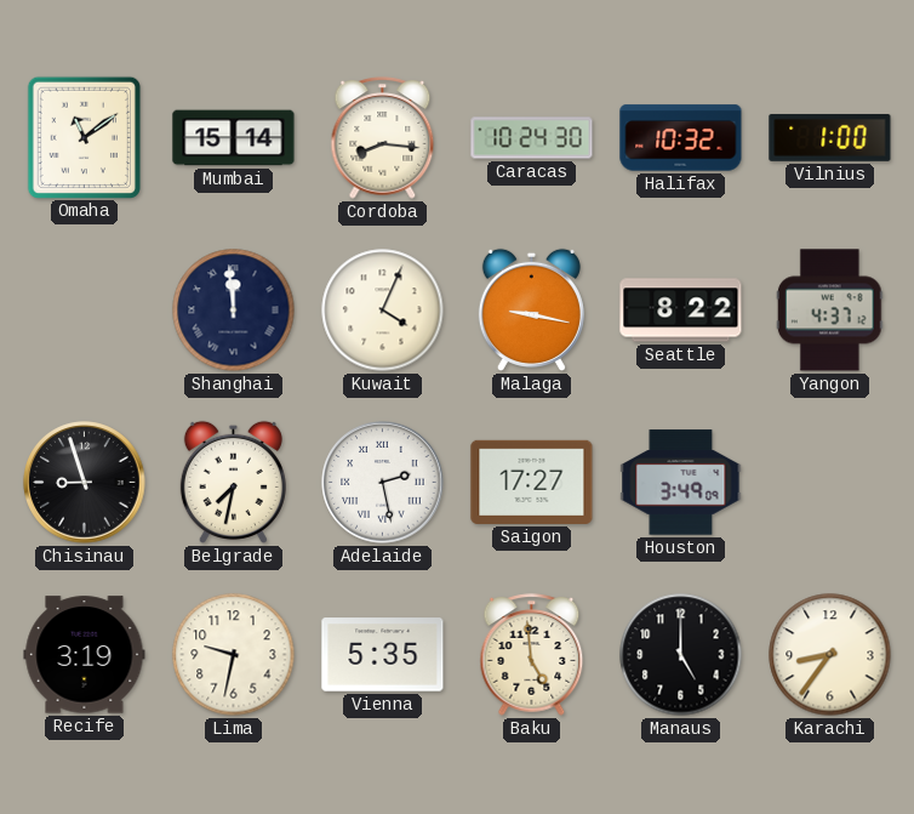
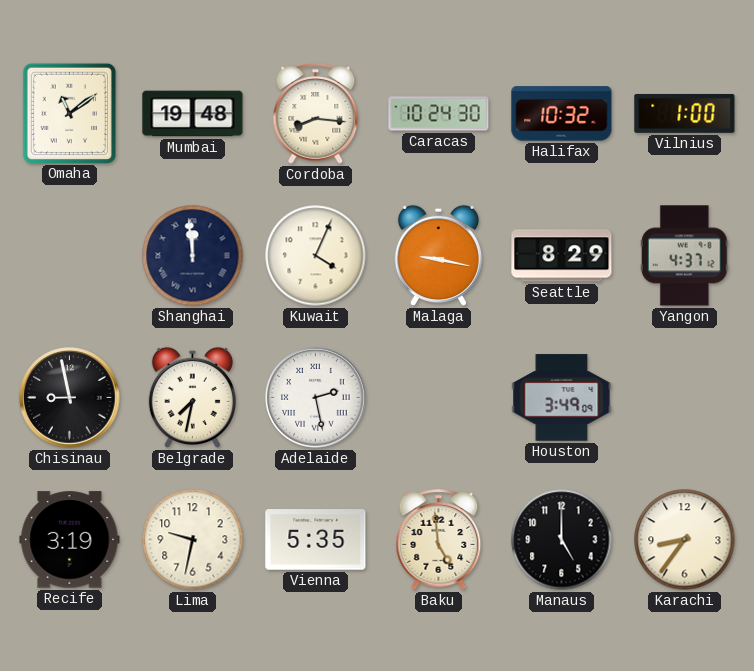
Mumbai: 15:14 -> 19:48
Seattle: 8:22 -> 8:29
Chisinau: 8:57 -> 8:58
Saigon: 17:27 -> none
